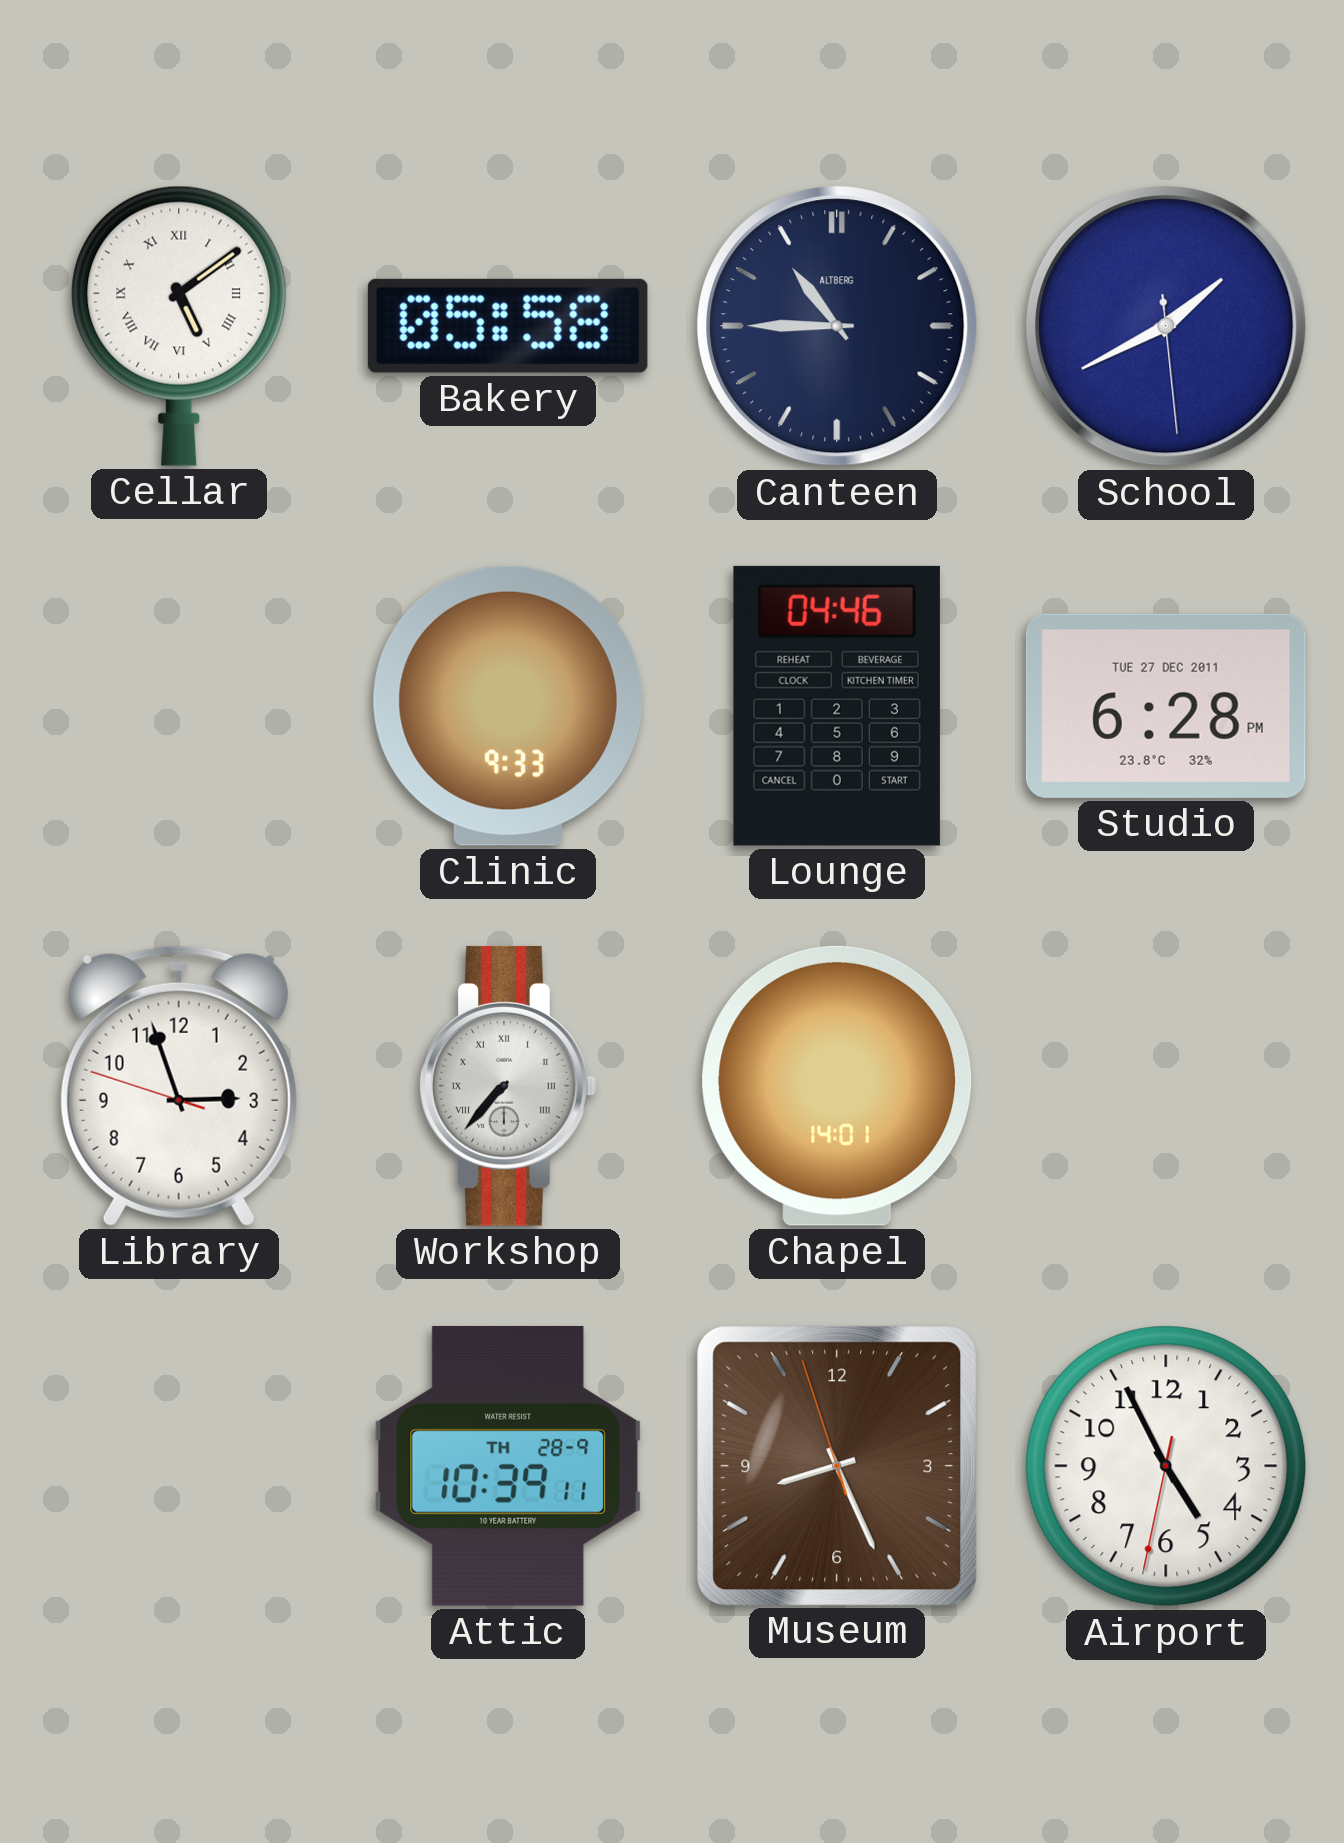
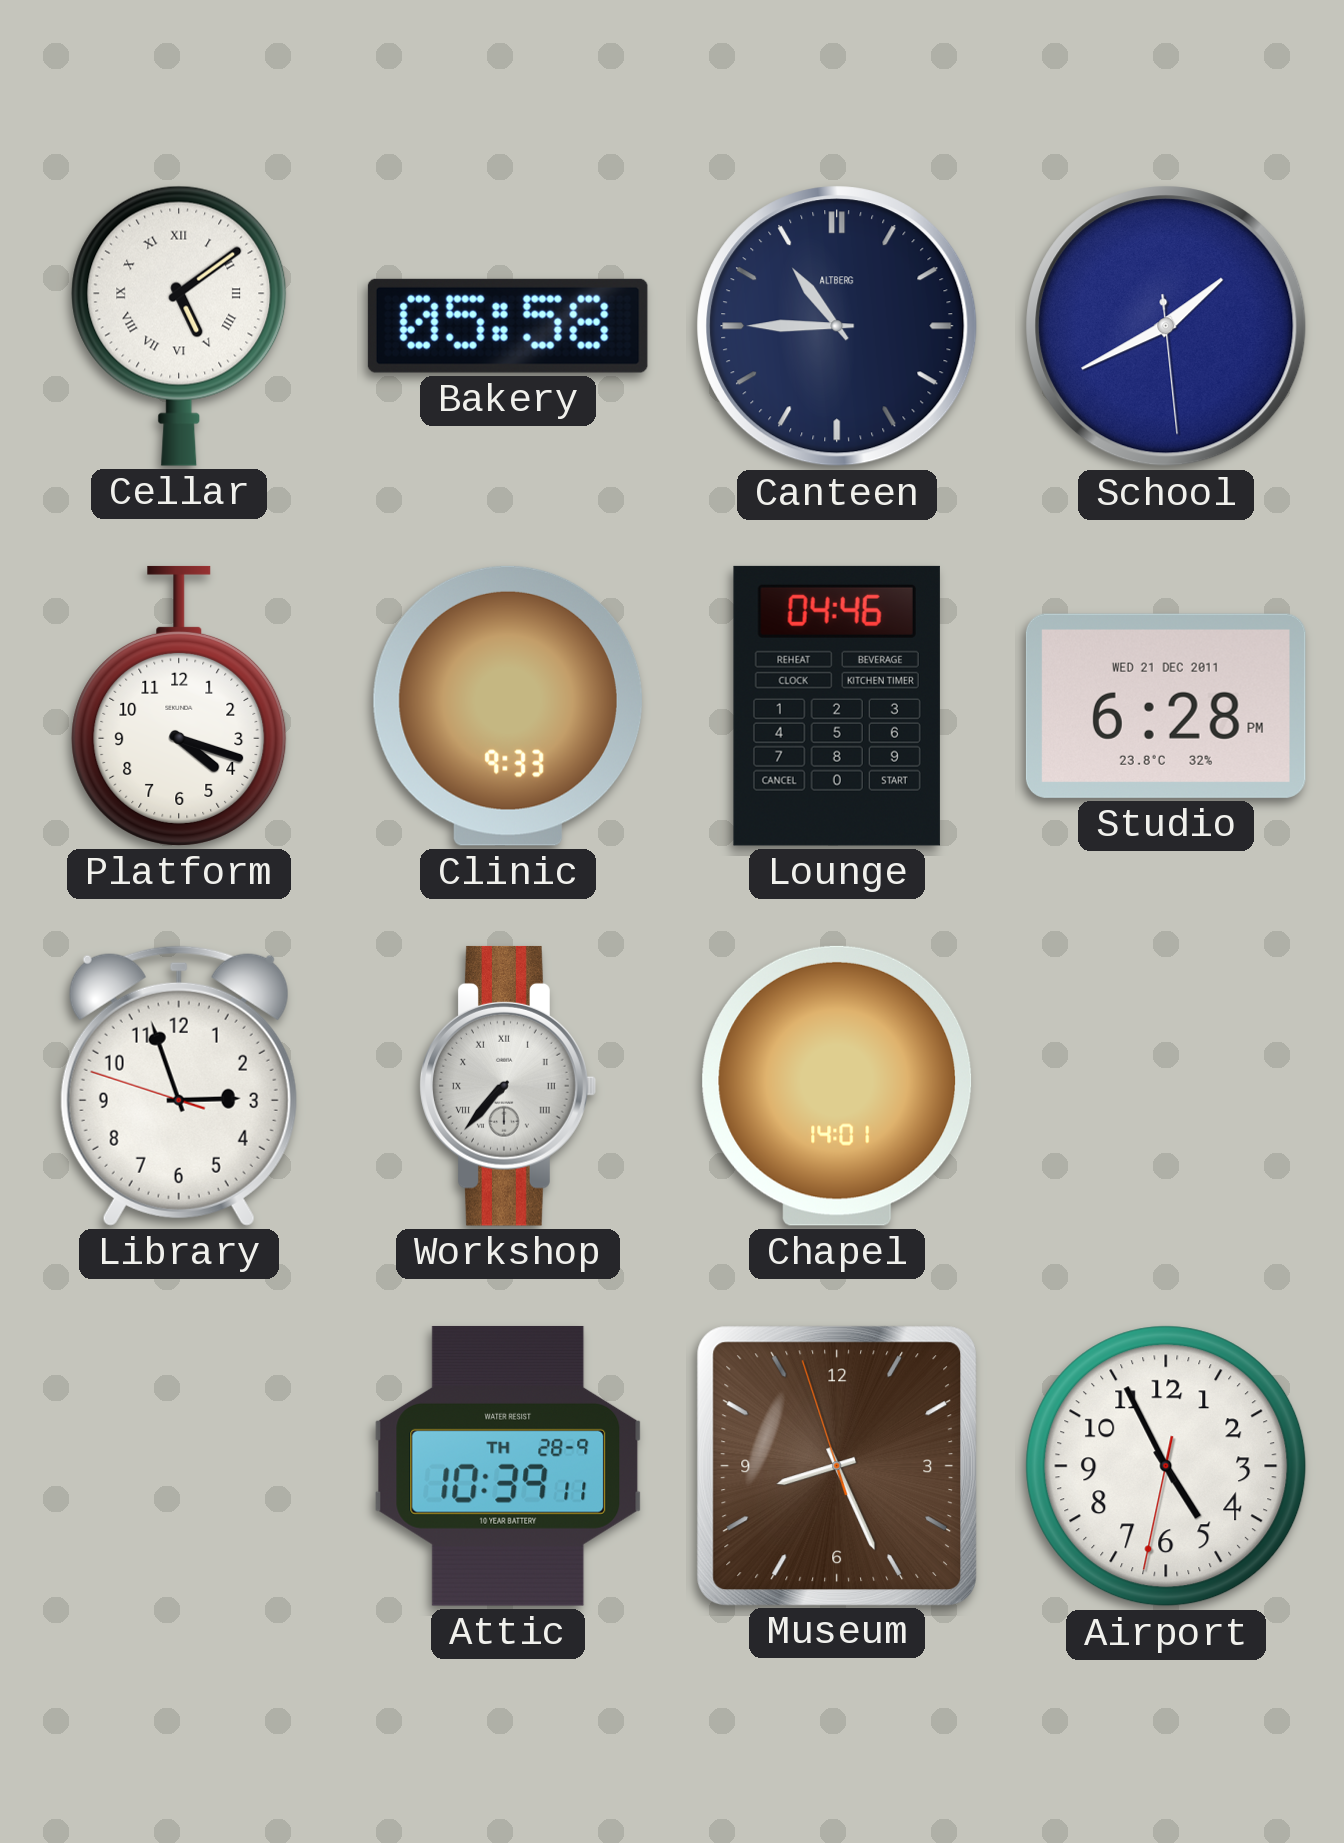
Platform: none -> 4:18
Studio date: TUE 27 DEC 2011 -> WED 21 DEC 2011
